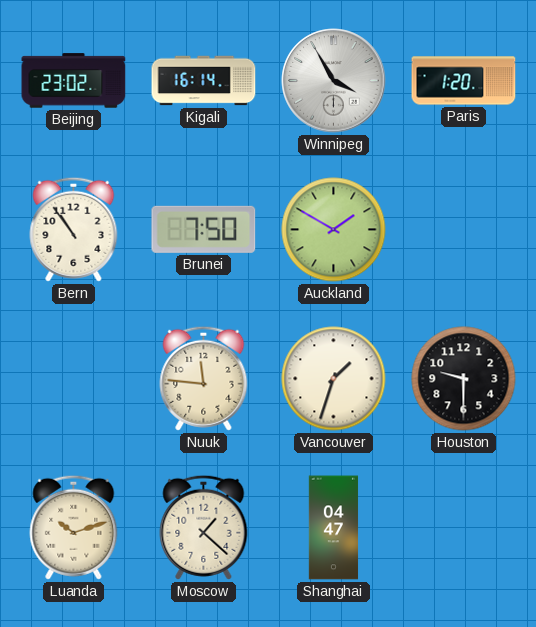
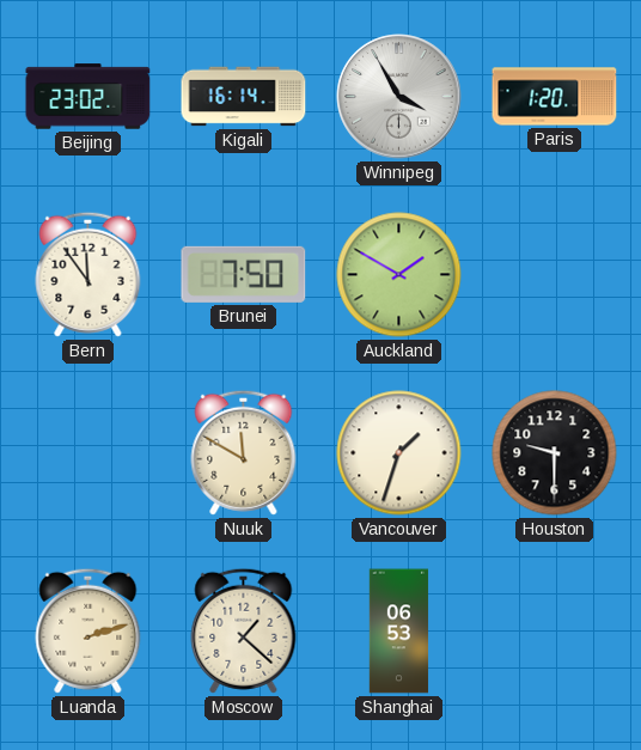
Bern: 10:54 -> 11:54
Nuuk: 11:46 -> 11:50
Luanda: 10:12 -> 2:12
Shanghai: 04:47 -> 06:53
